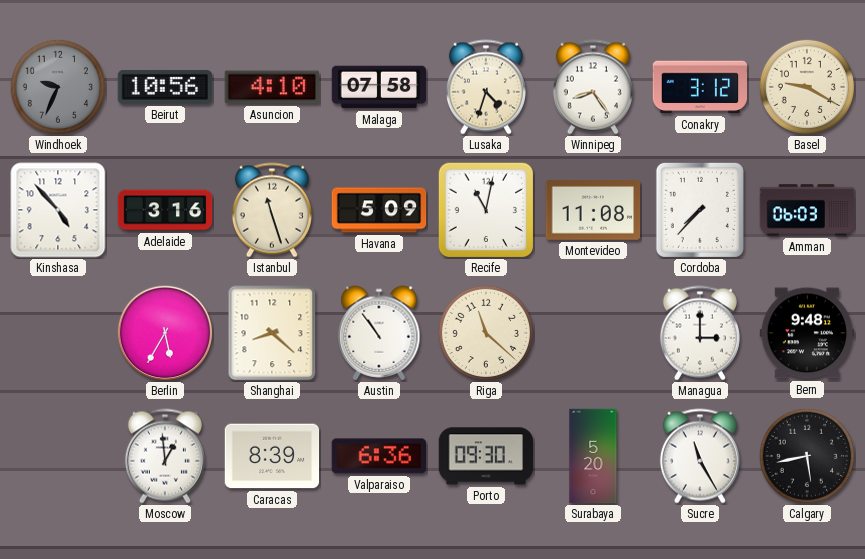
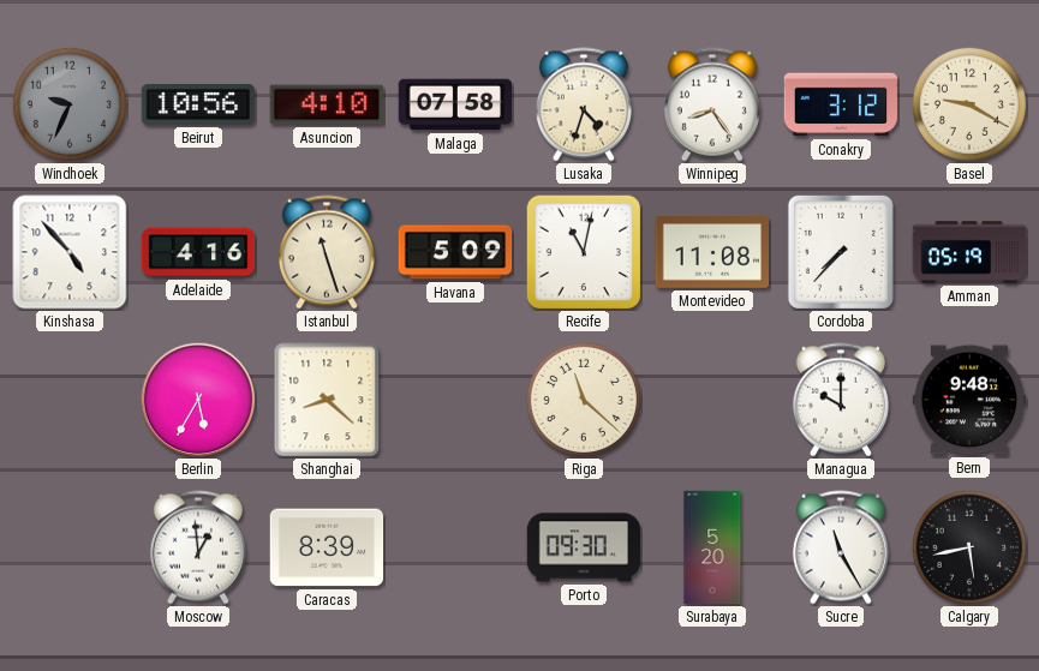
Adelaide: 3:16 -> 4:16
Amman: 06:03 -> 05:19
Austin: 10:54 -> none
Managua: 3:00 -> 10:00
Valparaiso: 6:36 -> none
